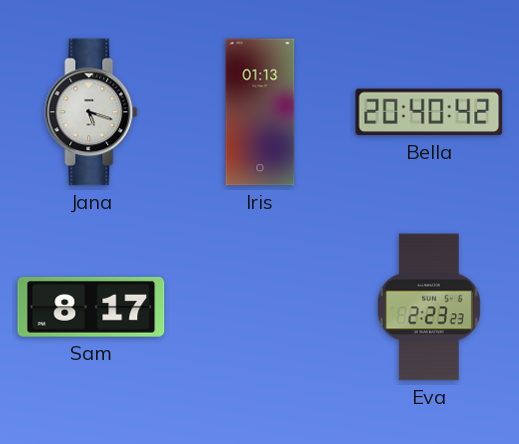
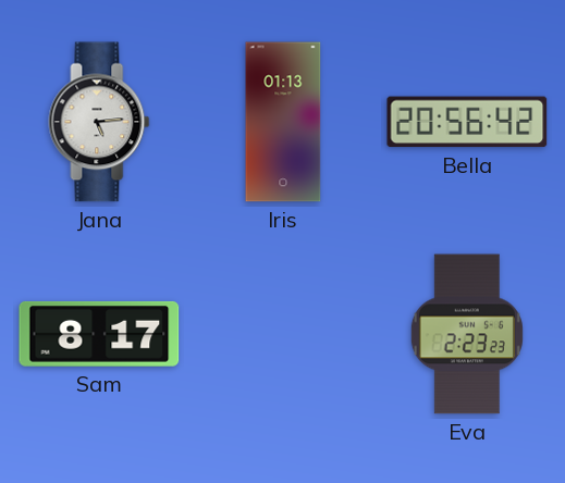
Jana: 5:18 -> 5:14
Bella: 20:40 -> 20:56
